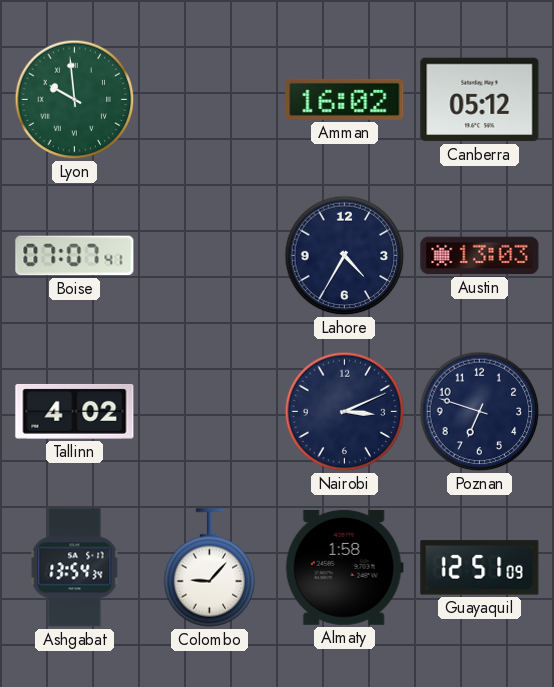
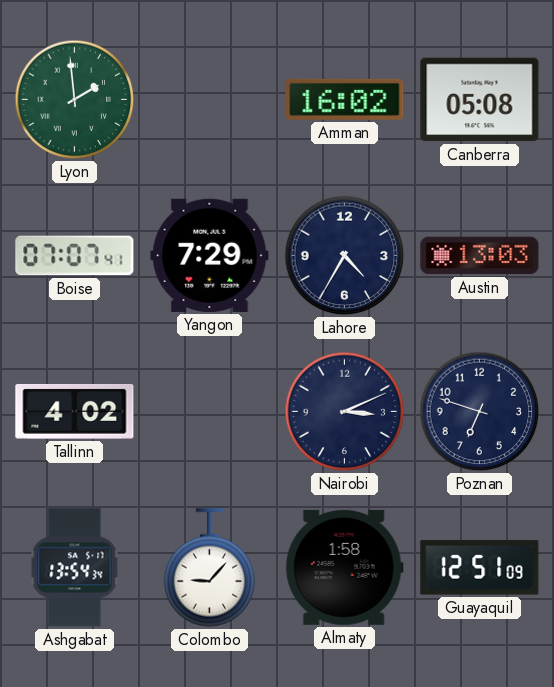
Lyon: 9:59 -> 1:59
Canberra: 05:12 -> 05:08
Yangon: none -> 7:29
